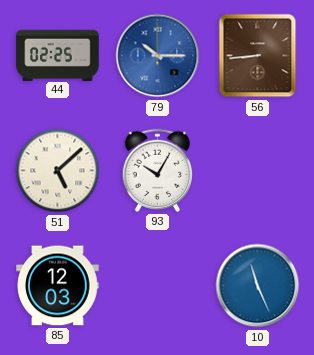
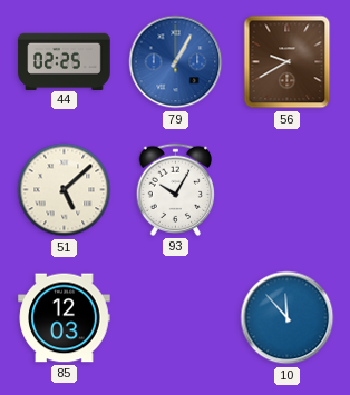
79: 10:15 -> 1:05
56: 8:44 -> 9:40
10: 11:26 -> 11:53
